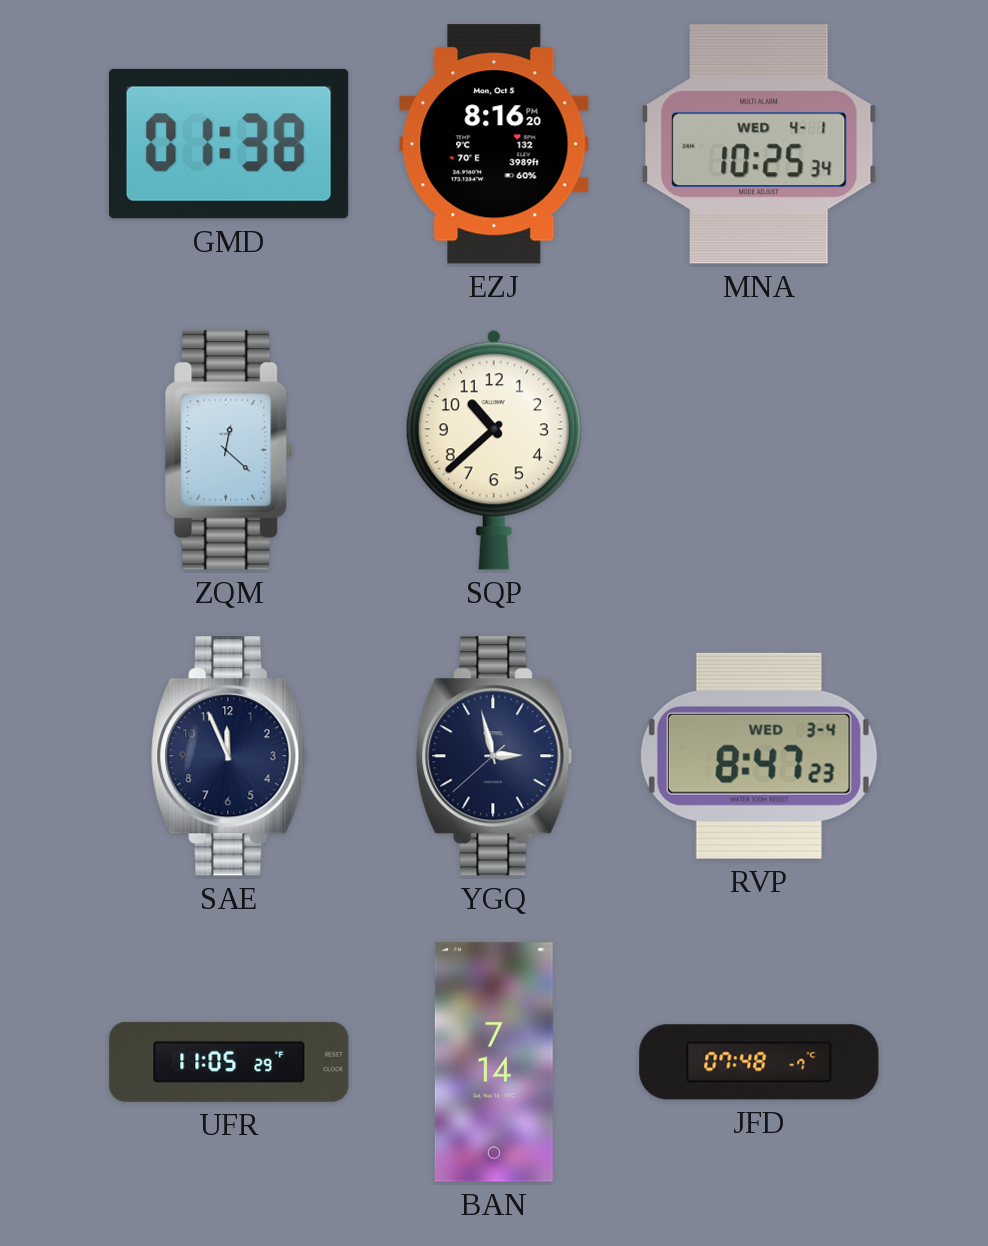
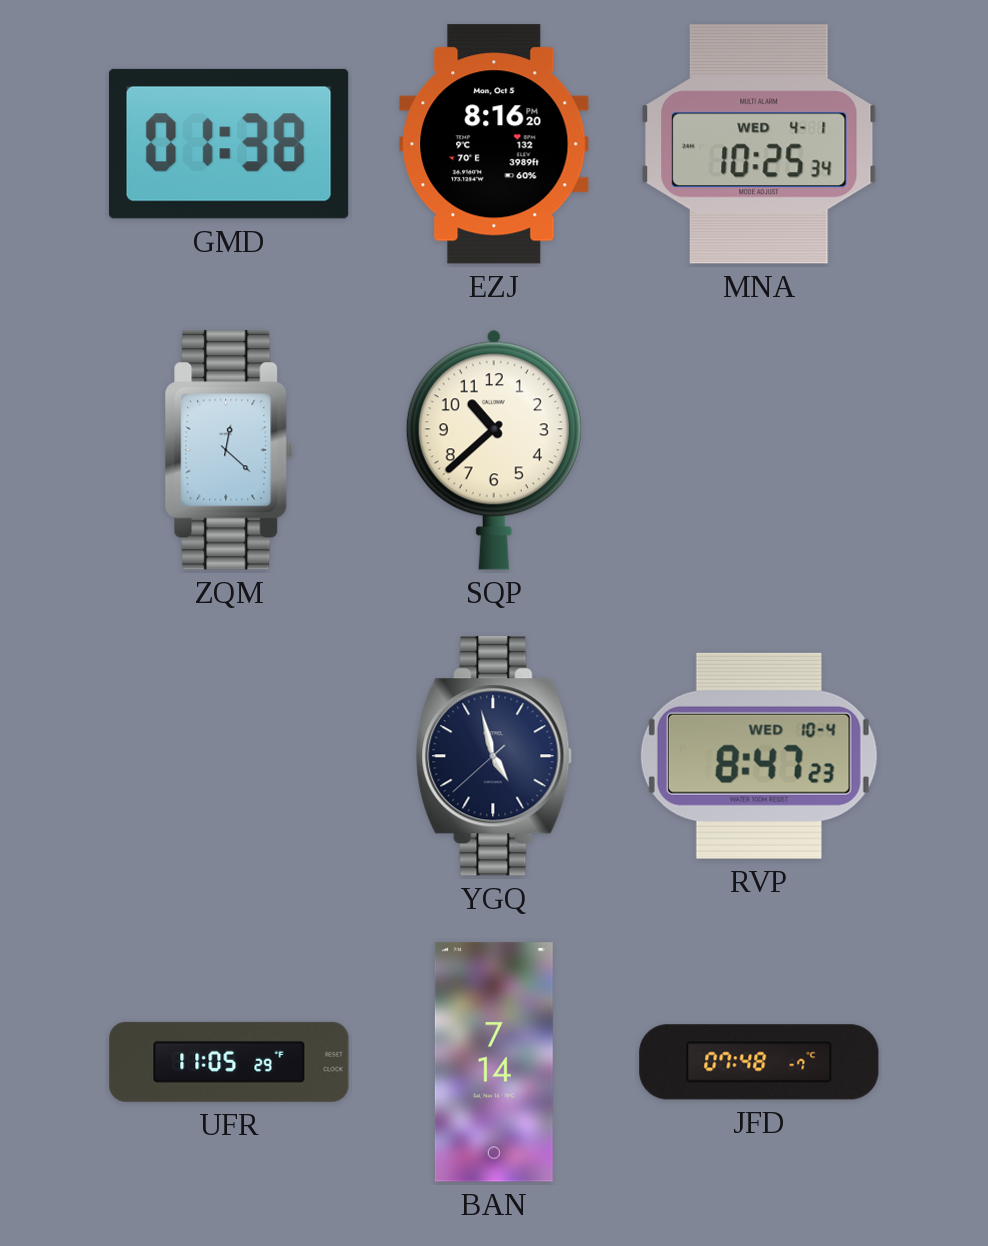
SAE: 11:56 -> none
YGQ: 2:57 -> 4:57
RVP date: WED 3-4 -> WED 10-4
